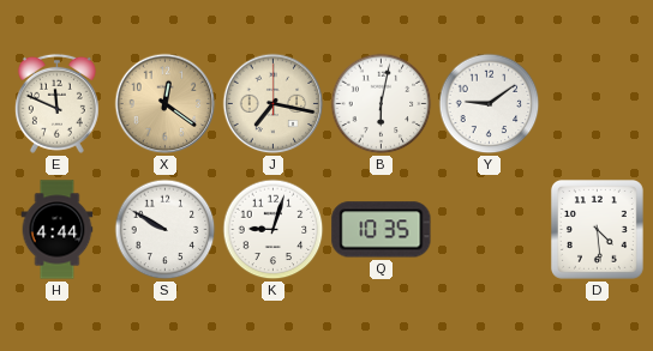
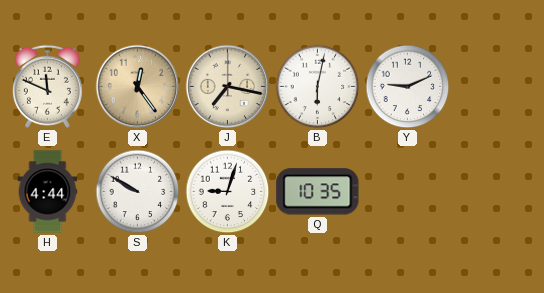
X: 12:21 -> 12:24
Y: 9:09 -> 9:11
D: 4:29 -> none
